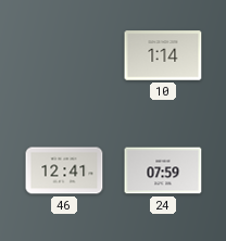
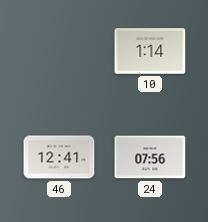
24: 07:59 -> 07:56
